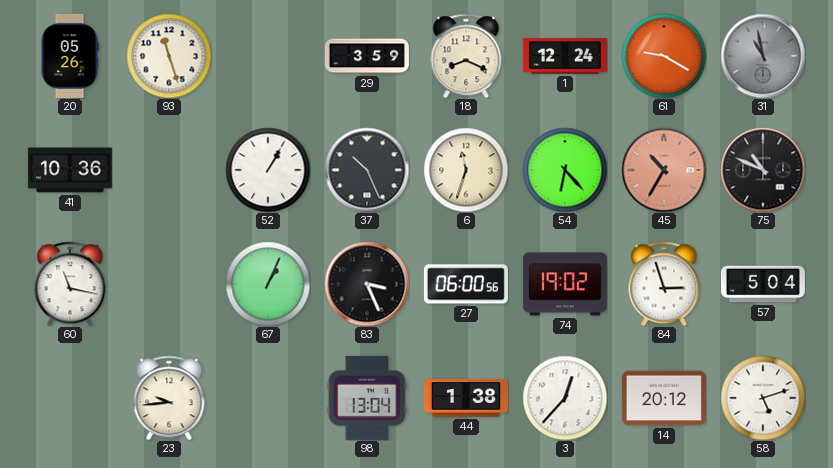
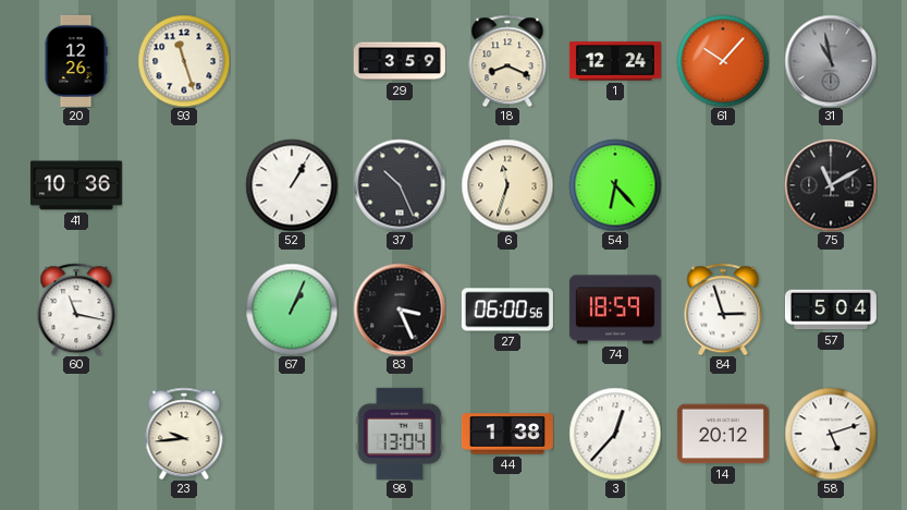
20: 05:26 -> 12:26
61: 9:20 -> 10:07
45: 10:35 -> none
75: 10:49 -> 11:10
74: 19:02 -> 18:59
